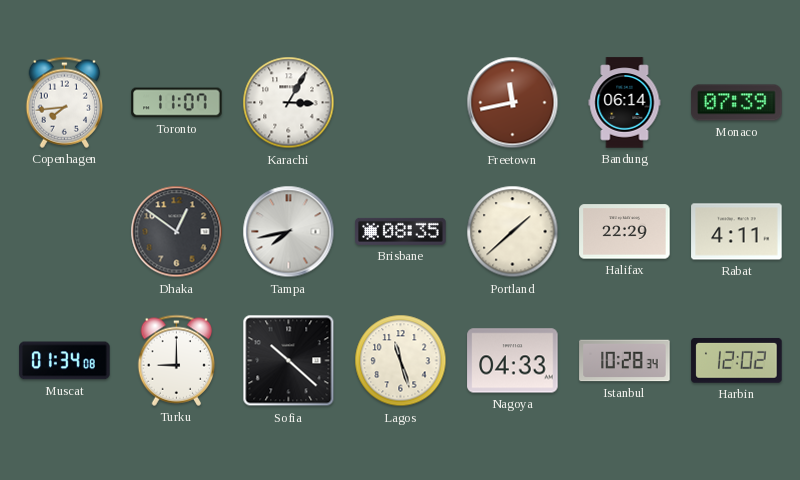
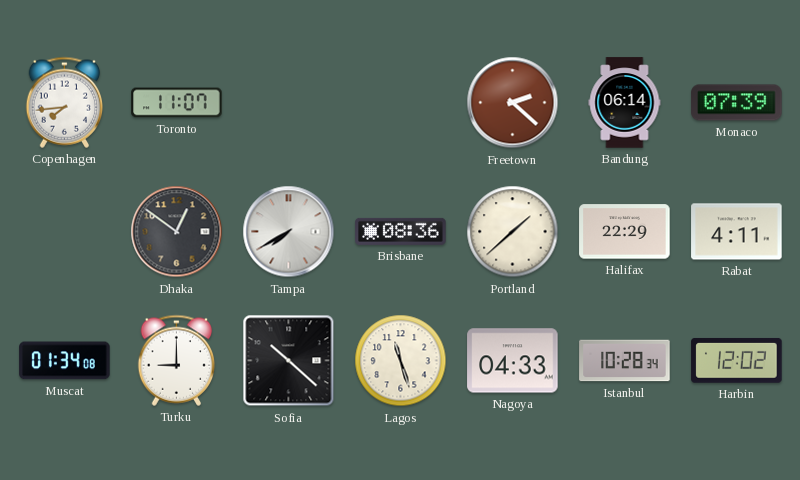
Karachi: 3:05 -> none
Freetown: 11:43 -> 2:22
Tampa: 7:43 -> 7:40
Brisbane: 08:35 -> 08:36
